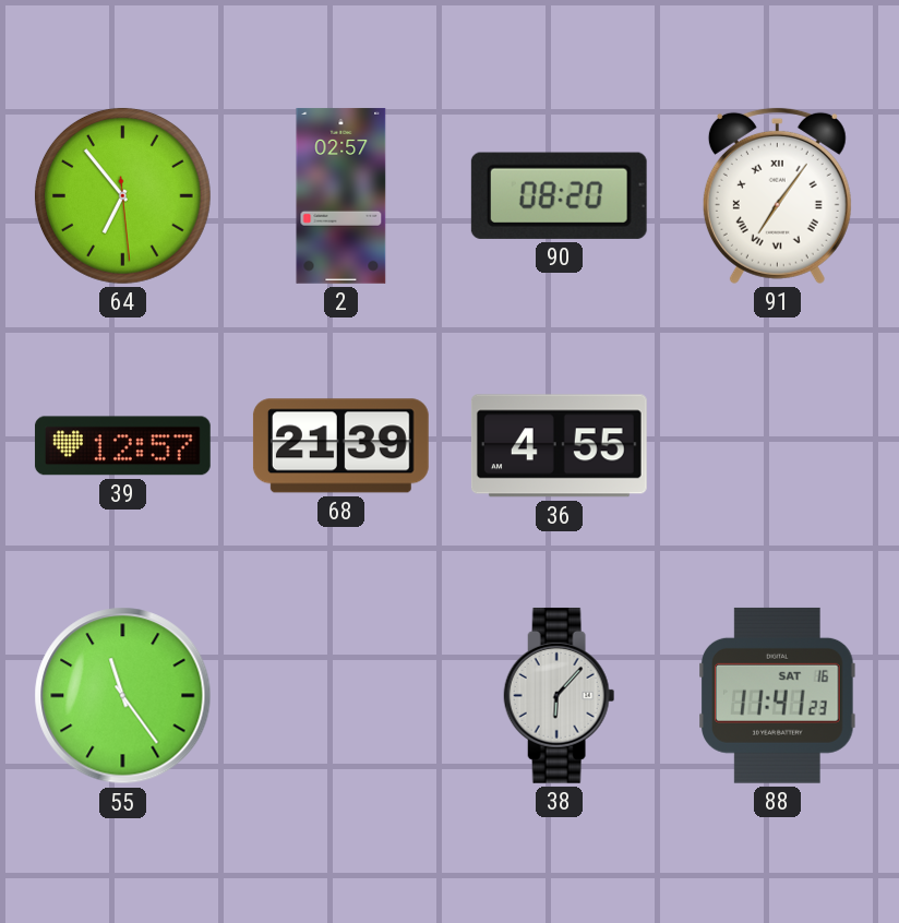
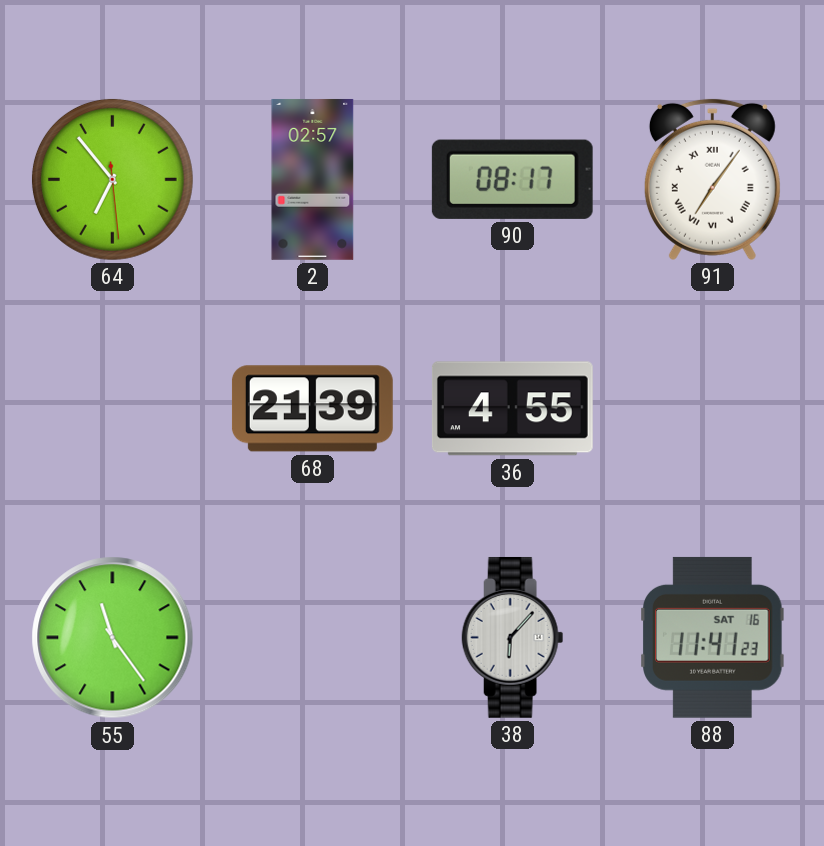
90: 08:20 -> 08:17
39: 12:57 -> none
